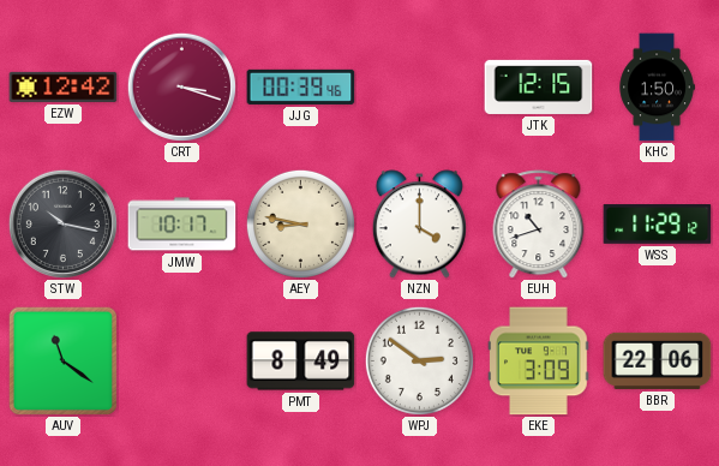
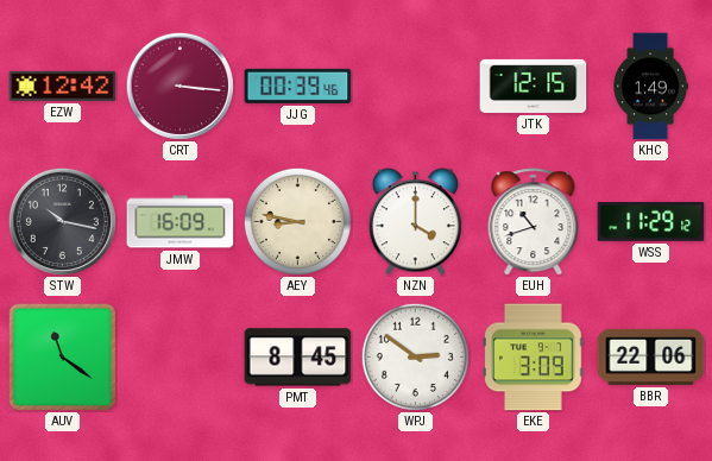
CRT: 3:18 -> 3:16
KHC: 1:50 -> 1:49
JMW: 10:17 -> 16:09
PMT: 8:49 -> 8:45
